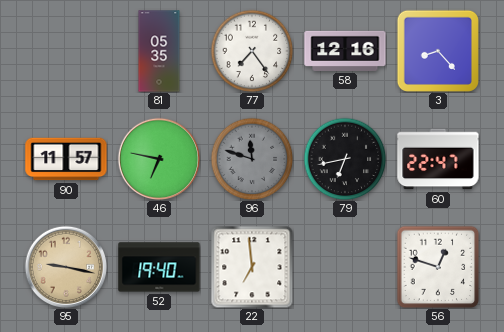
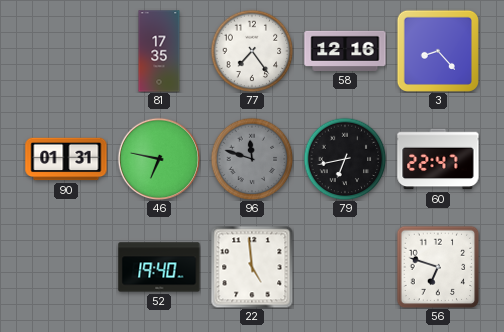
81: 05:35 -> 17:35
90: 11:57 -> 01:31
95: 9:17 -> none
22: 6:59 -> 4:59
56: 12:48 -> 6:48
